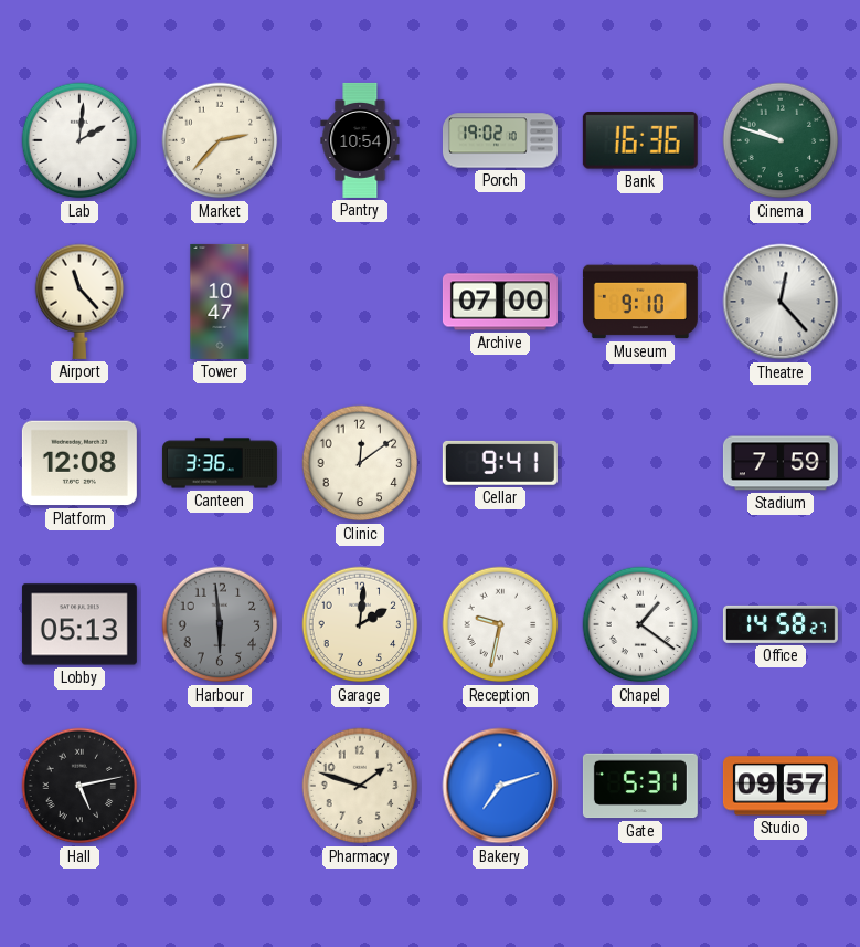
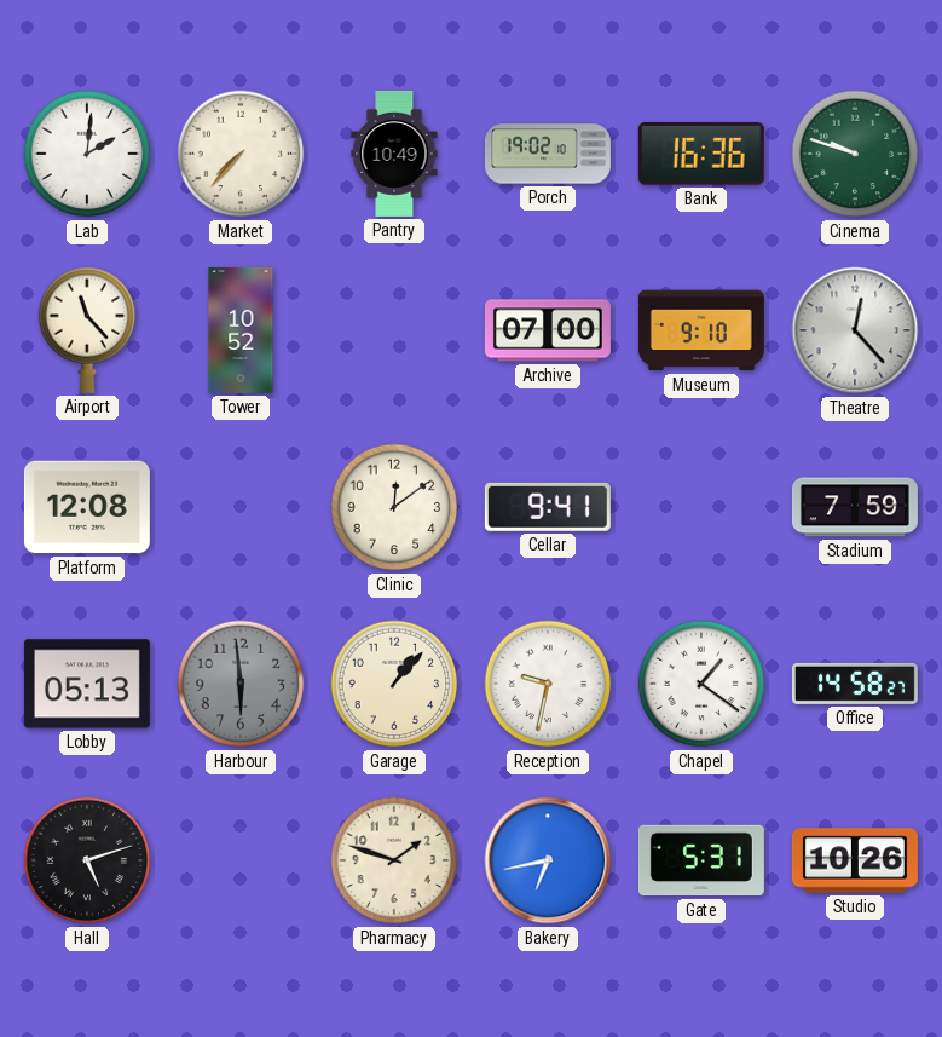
Market: 2:37 -> 7:37
Pantry: 10:54 -> 10:49
Tower: 10:47 -> 10:52
Canteen: 3:36 -> none
Garage: 2:01 -> 1:07
Hall: 5:13 -> 5:12
Bakery: 7:12 -> 6:43
Studio: 09:57 -> 10:26
